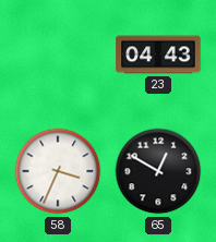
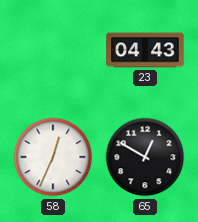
58: 3:34 -> 12:34
